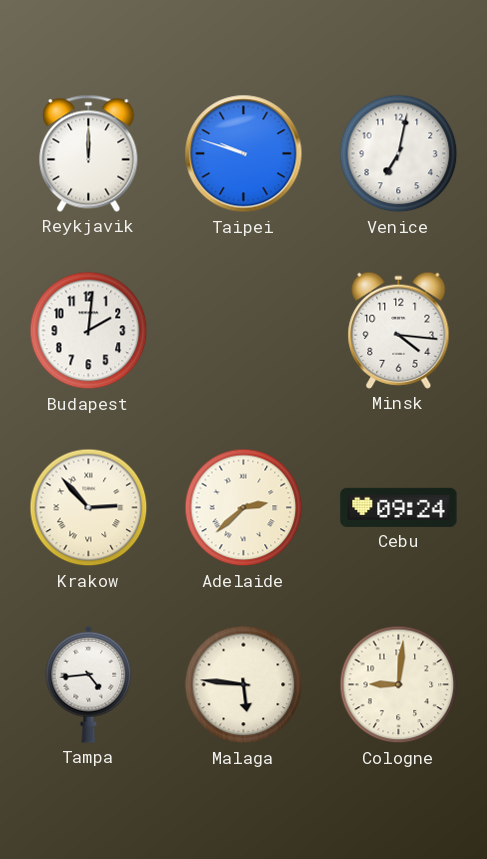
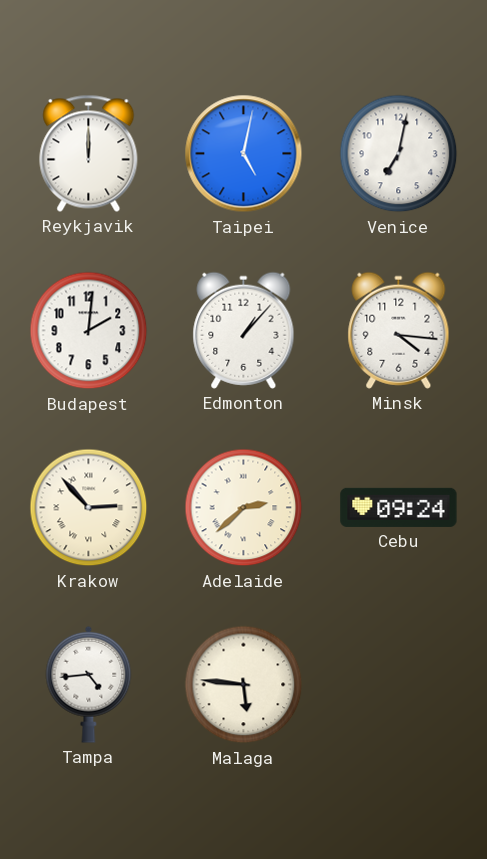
Taipei: 9:48 -> 5:02
Edmonton: none -> 1:07
Cologne: 9:01 -> none
